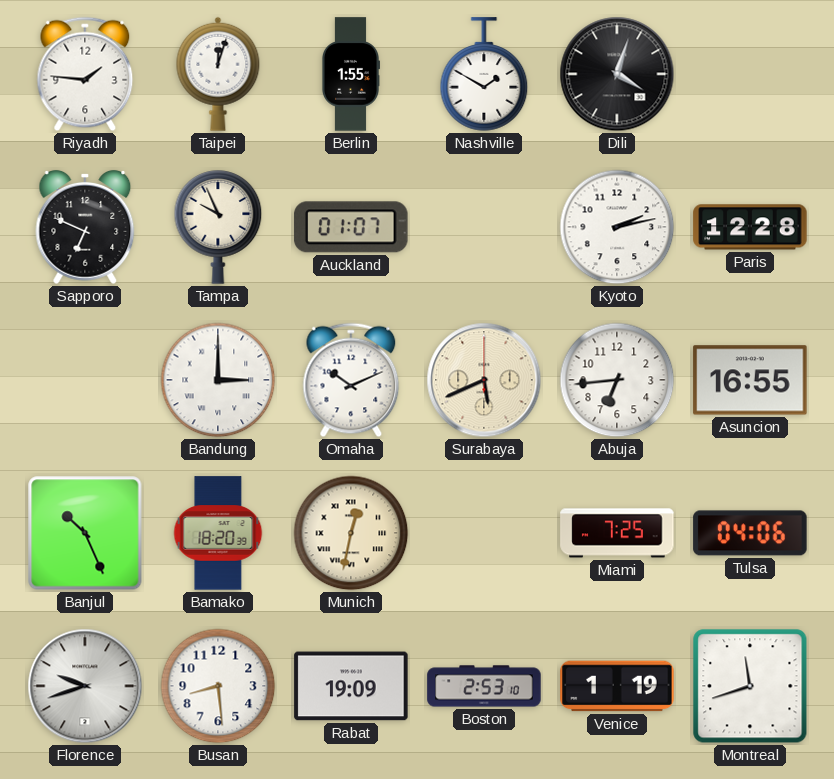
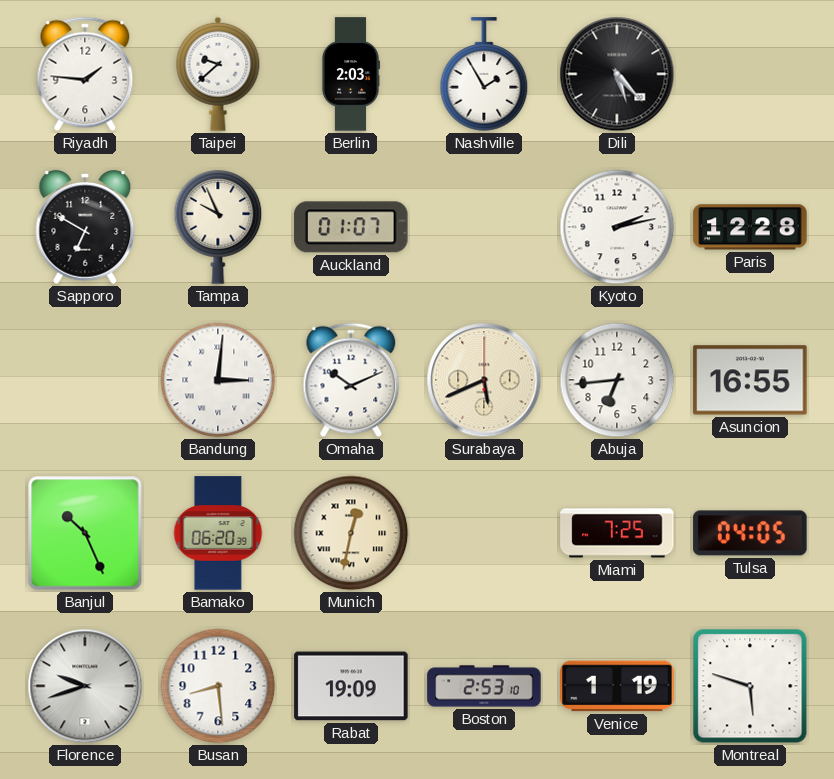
Taipei: 12:03 -> 9:38
Berlin: 1:55 -> 2:03
Nashville: 1:50 -> 1:55
Dili: 4:03 -> 5:23
Sapporo: 6:49 -> 6:50
Bandung: 3:00 -> 3:01
Bamako: 18:20 -> 06:20
Tulsa: 04:06 -> 04:05
Montreal: 11:42 -> 5:48
